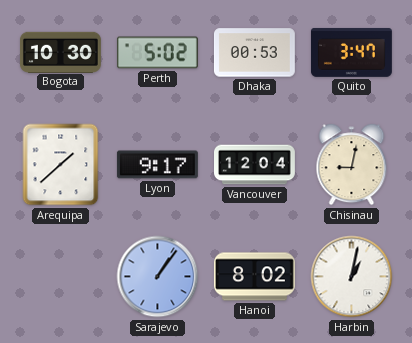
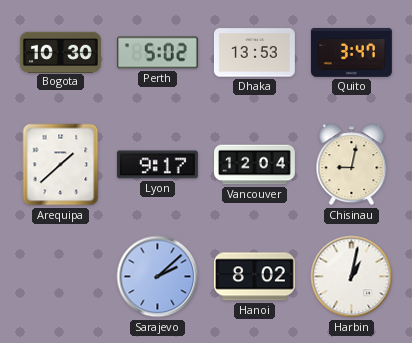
Dhaka: 00:53 -> 13:53
Sarajevo: 1:06 -> 2:08
